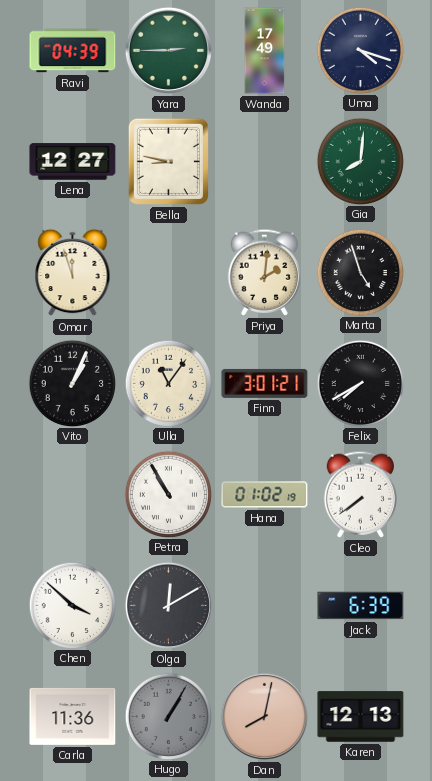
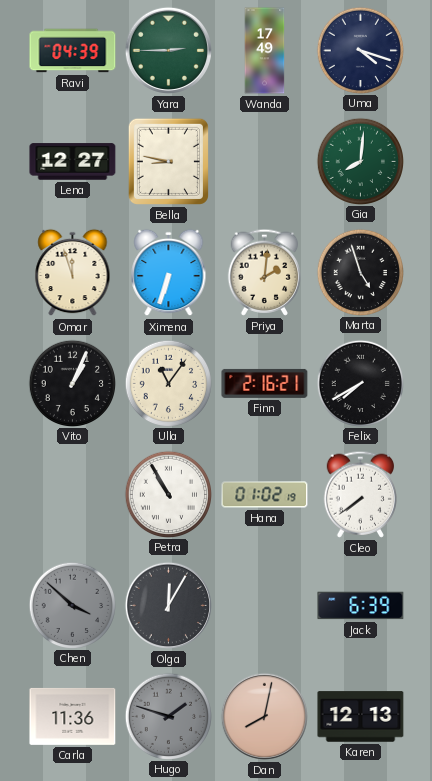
Ximena: none -> 6:33
Finn: 3:01 -> 2:16
Chen dial: white -> grey
Olga: 12:10 -> 12:05
Hugo: 1:05 -> 1:48
